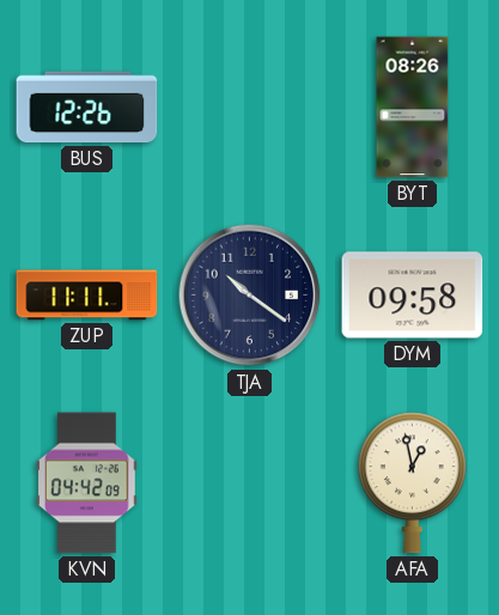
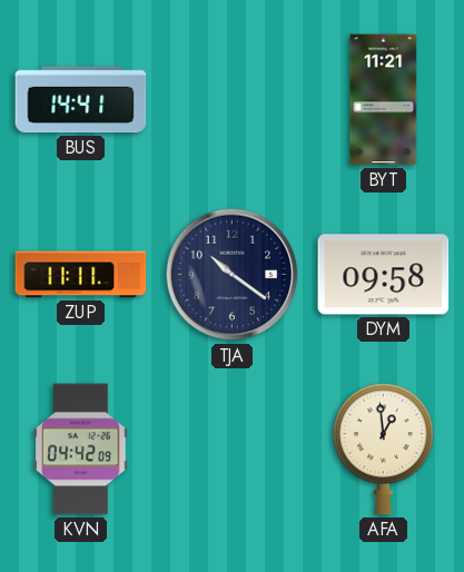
BUS: 12:26 -> 14:41
BYT: 08:26 -> 11:21
AFA: 12:58 -> 12:59
